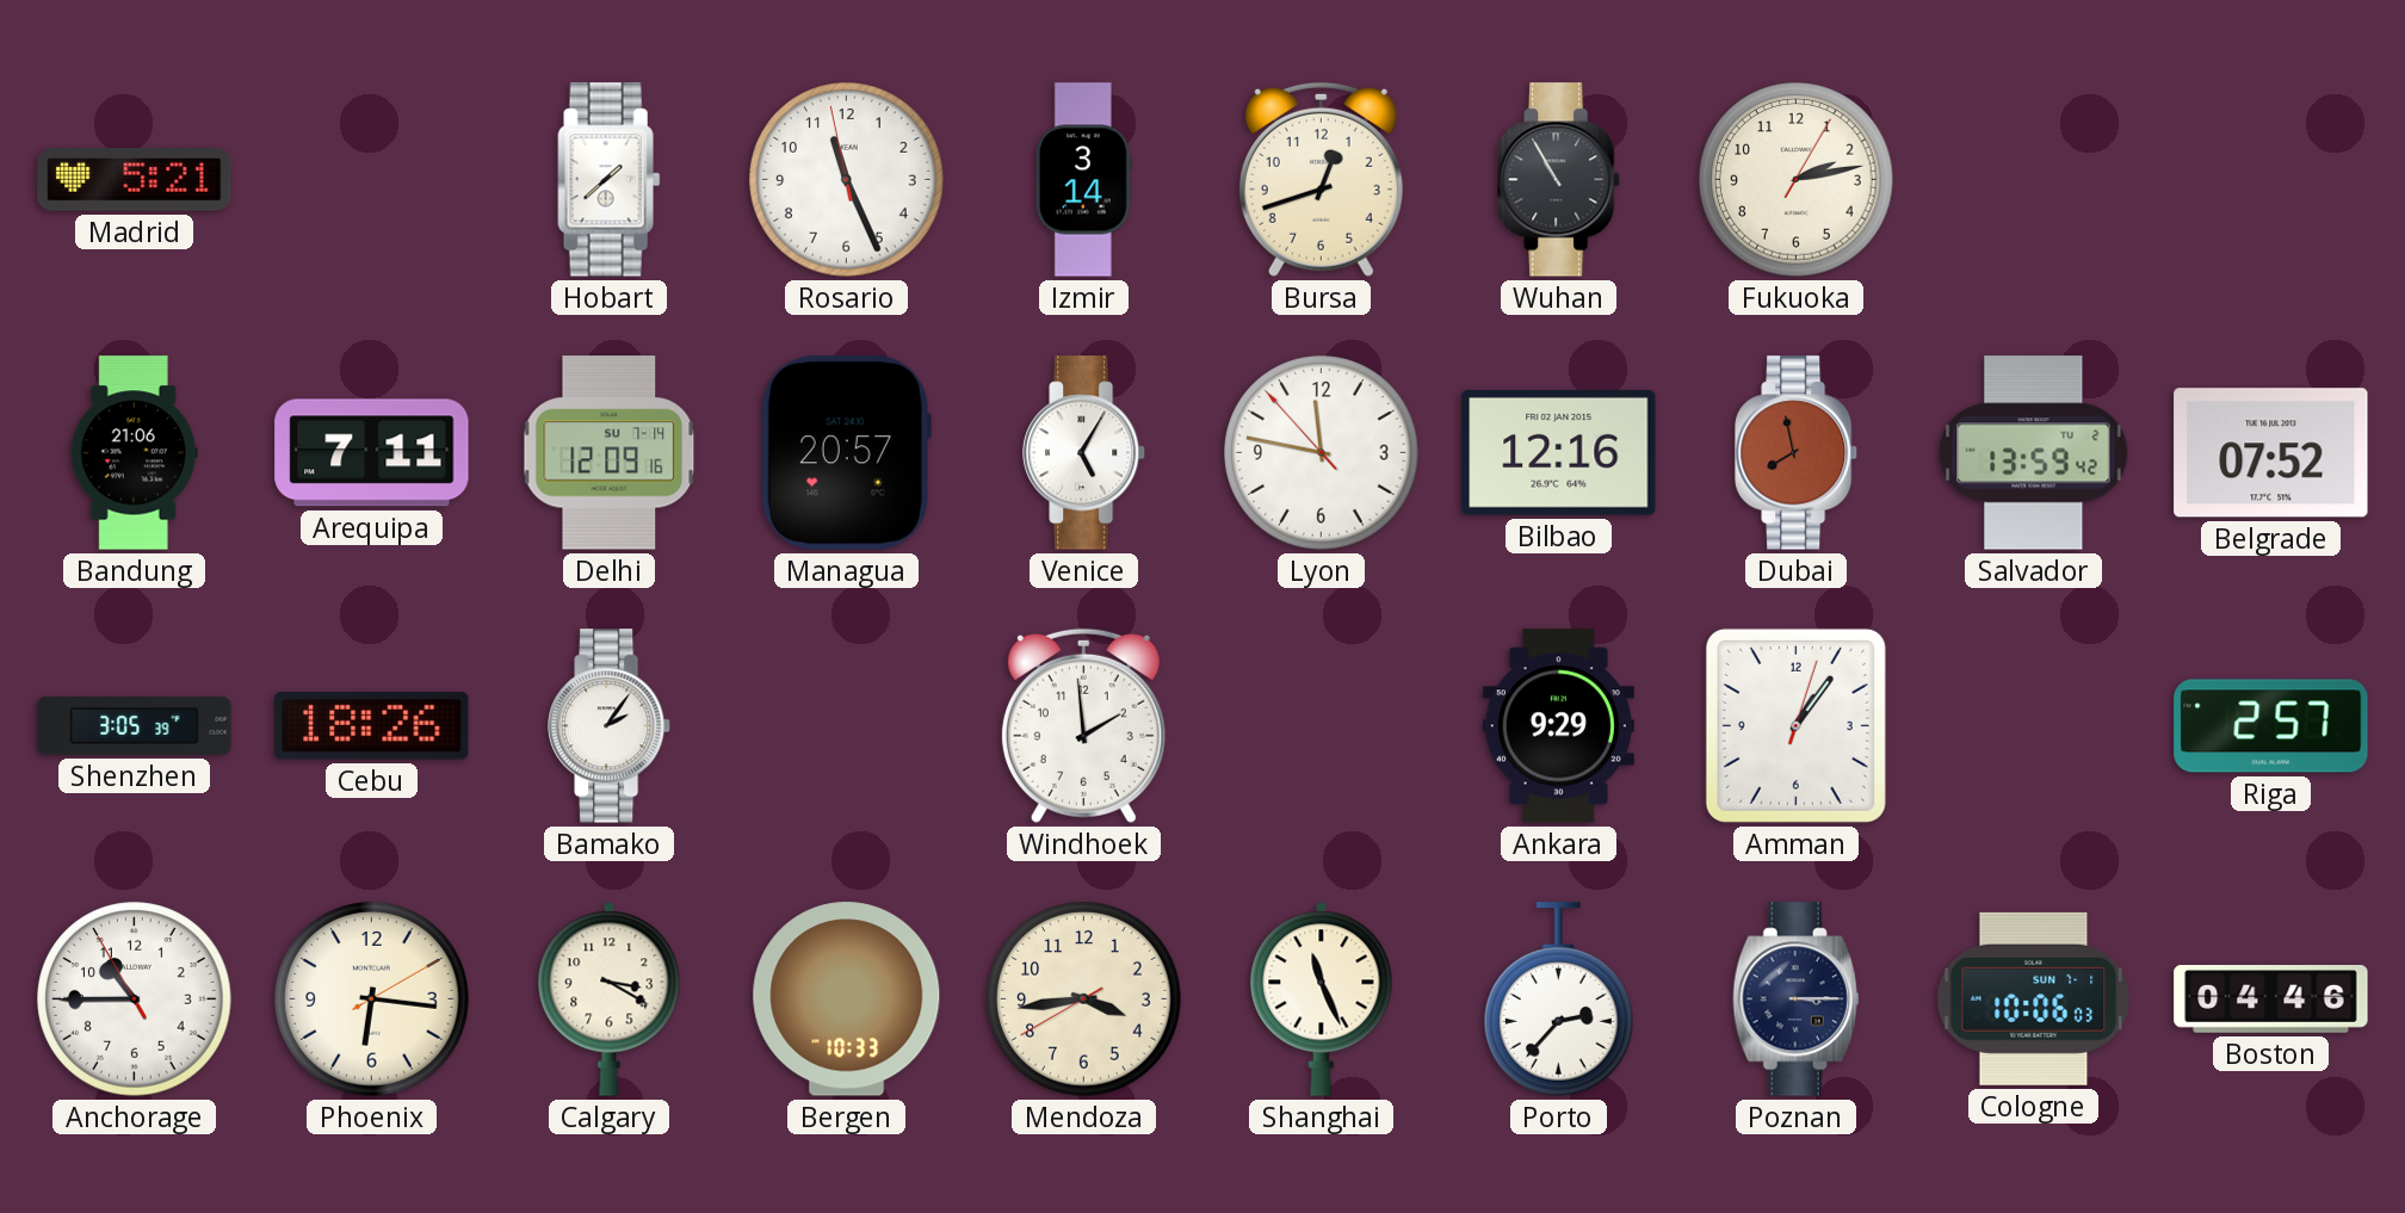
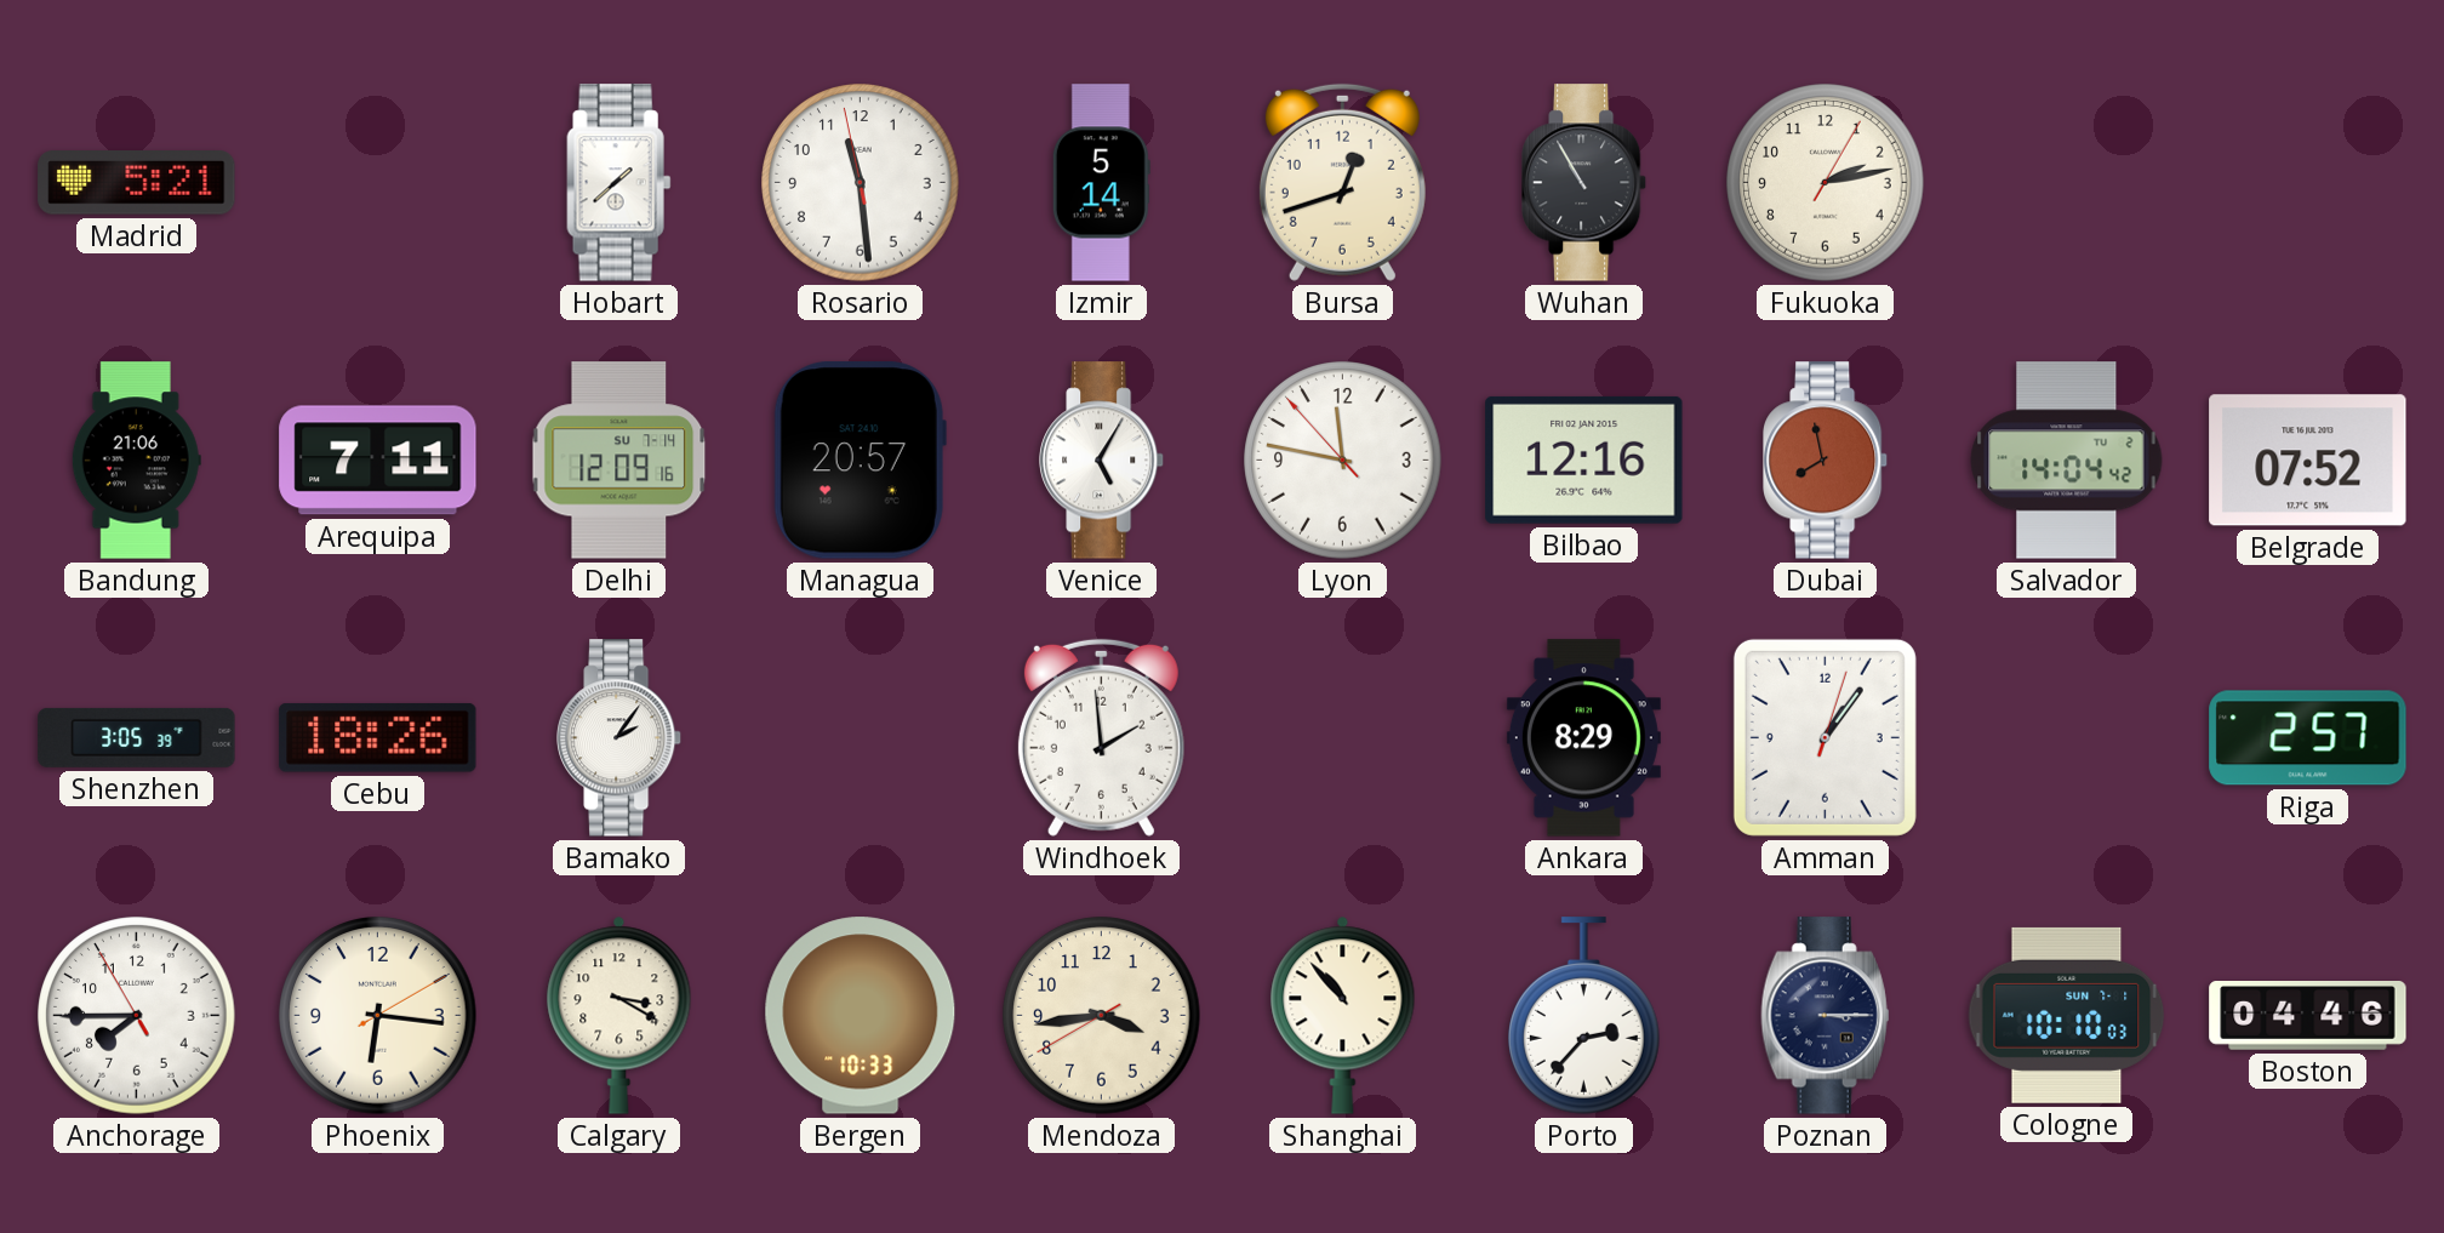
Rosario: 11:25 -> 11:28
Izmir: 3:14 -> 5:14
Salvador: 13:59 -> 14:04
Ankara: 9:29 -> 8:29
Anchorage: 10:44 -> 7:44
Shanghai: 11:26 -> 10:53
Cologne: 10:06 -> 10:10
